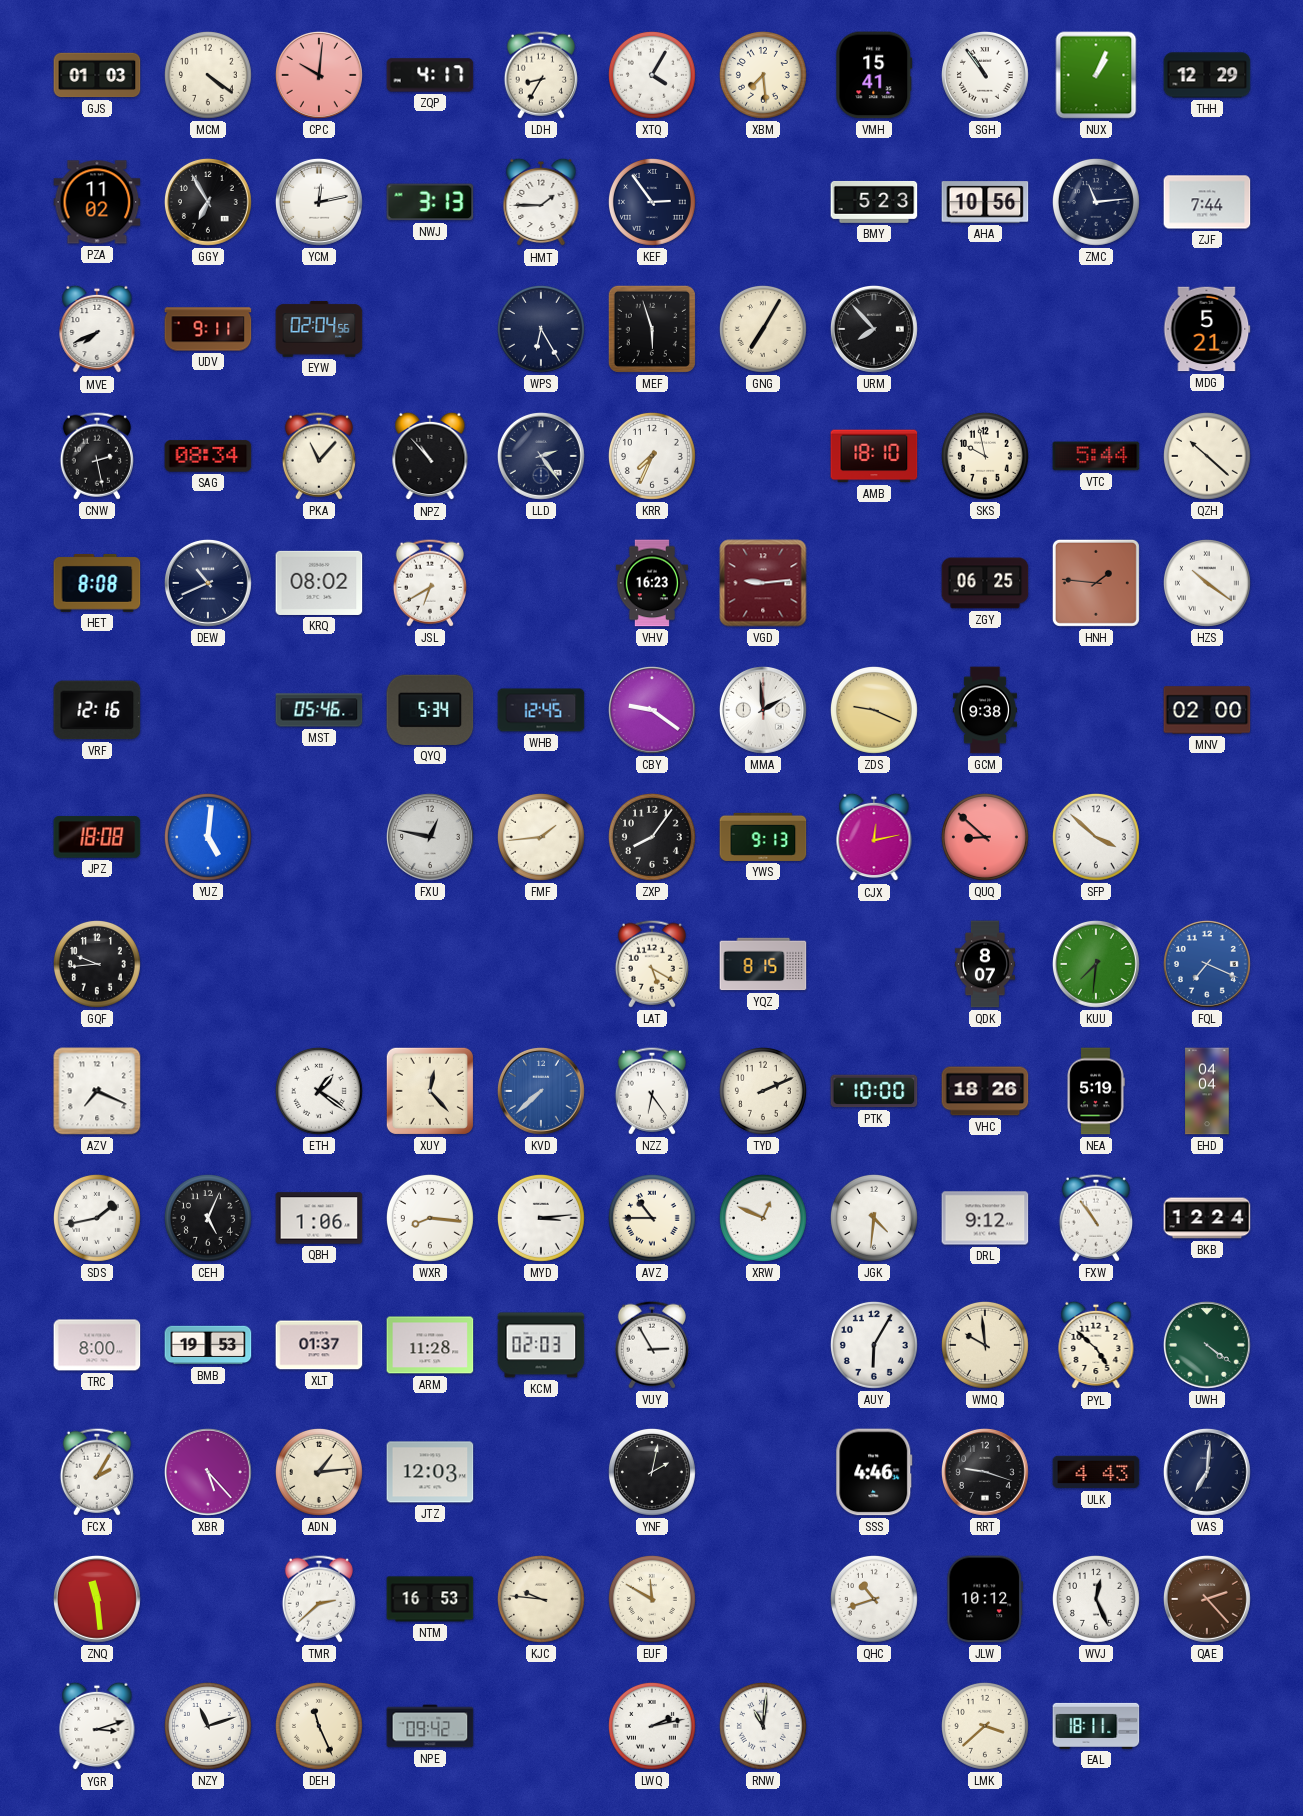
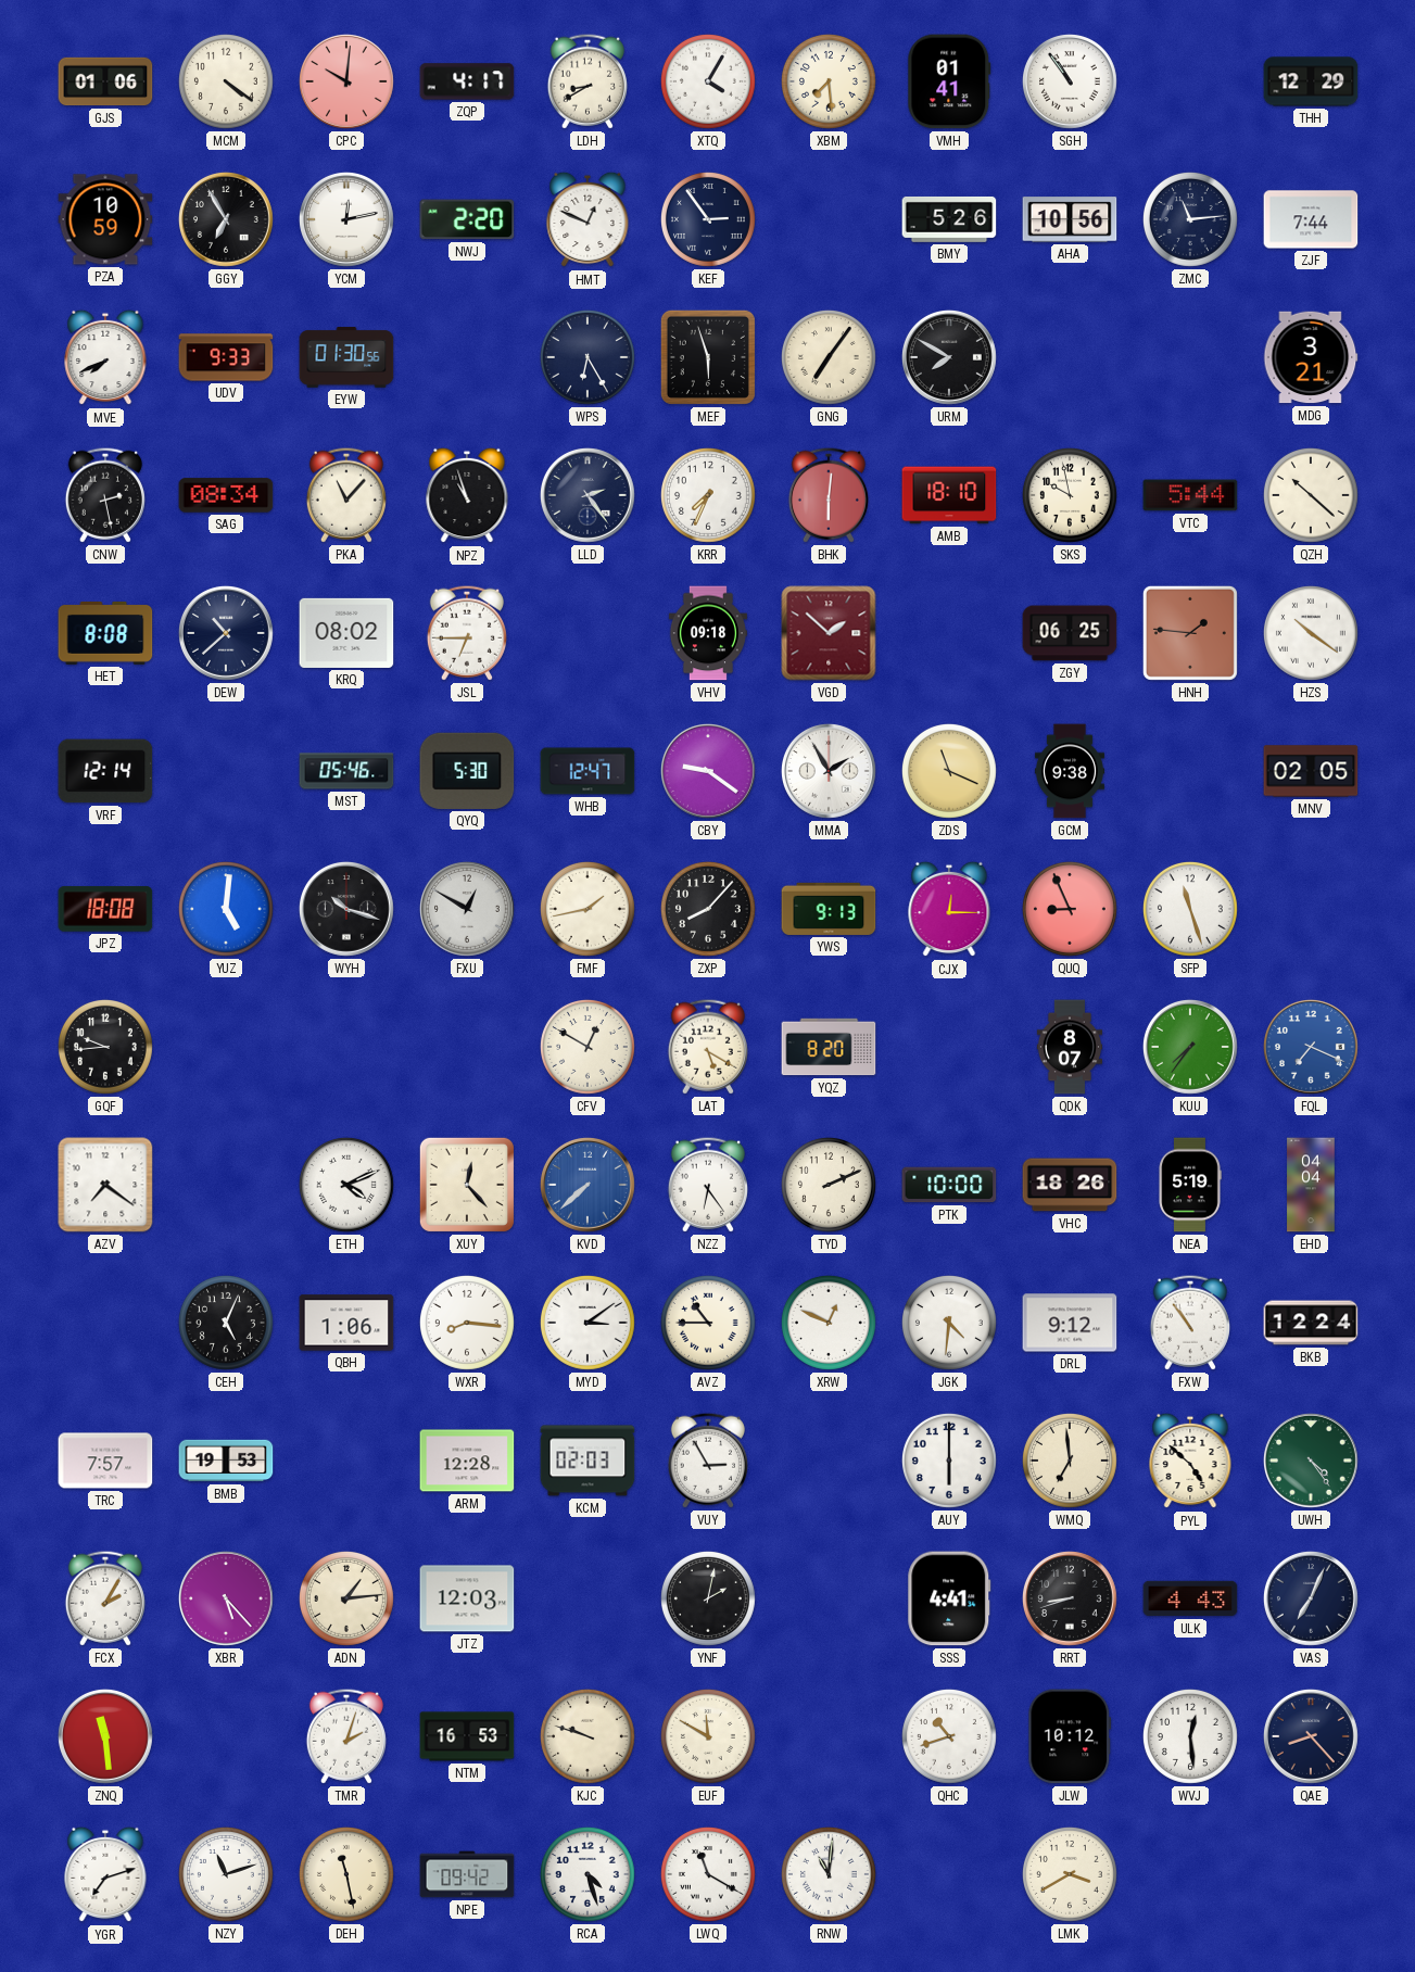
GJS: 01:03 -> 01:06
LDH: 8:35 -> 8:40
VMH: 15:41 -> 01:41
NUX: 1:04 -> none
PZA: 11:02 -> 10:59
NWJ: 3:13 -> 2:20
HMT: 1:45 -> 12:49
BMY: 5:23 -> 5:26
UDV: 9:11 -> 9:33
EYW: 02:04 -> 01:30
GNG: 7:05 -> 7:06
URM: 7:53 -> 7:50
MDG: 5:21 -> 3:21
NPZ: 10:53 -> 10:57
BHK: none -> 6:01
DEW: 10:41 -> 10:38
JSL: 6:40 -> 6:45
VHV: 16:23 -> 09:18
VGD: 9:14 -> 1:52
VRF: 12:16 -> 12:14
QYQ: 5:34 -> 5:30
WHB: 12:45 -> 12:47
MMA: 1:59 -> 1:55
ZDS: 9:19 -> 11:19
MNV: 02:00 -> 02:05
WYH: none -> 10:18
FXU: 12:47 -> 12:50
FMF: 1:44 -> 1:43
ZXP: 8:06 -> 8:07
CJX: 12:13 -> 12:15
QUQ: 8:52 -> 8:56
SFP: 3:52 -> 11:27
CFV: none -> 12:50
YQZ: 8:15 -> 8:20
KUU: 7:31 -> 7:36
AZV: 7:19 -> 7:21
ETH: 1:21 -> 4:11
SDS: 1:43 -> none
MYD: 3:14 -> 3:09
TRC: 8:00 -> 7:57
XLT: 01:37 -> none
ARM: 11:28 -> 12:28
AUY: 6:05 -> 6:00
WMQ: 9:59 -> 6:59
UWH: 4:21 -> 4:24
SSS: 4:46 -> 4:41
RRT: 9:18 -> 8:42
VAS: 7:01 -> 7:04
TMR: 2:38 -> 2:03
KJC: 9:46 -> 9:48
WVJ: 12:26 -> 12:29
QAE: 2:23 -> 8:23
QAE dial: brown -> navy
YGR: 3:12 -> 7:12
DEH: 11:26 -> 11:28
RCA: none -> 4:27
LWQ: 2:13 -> 11:20
LMK: 3:38 -> 3:40
EAL: 18:11 -> none
